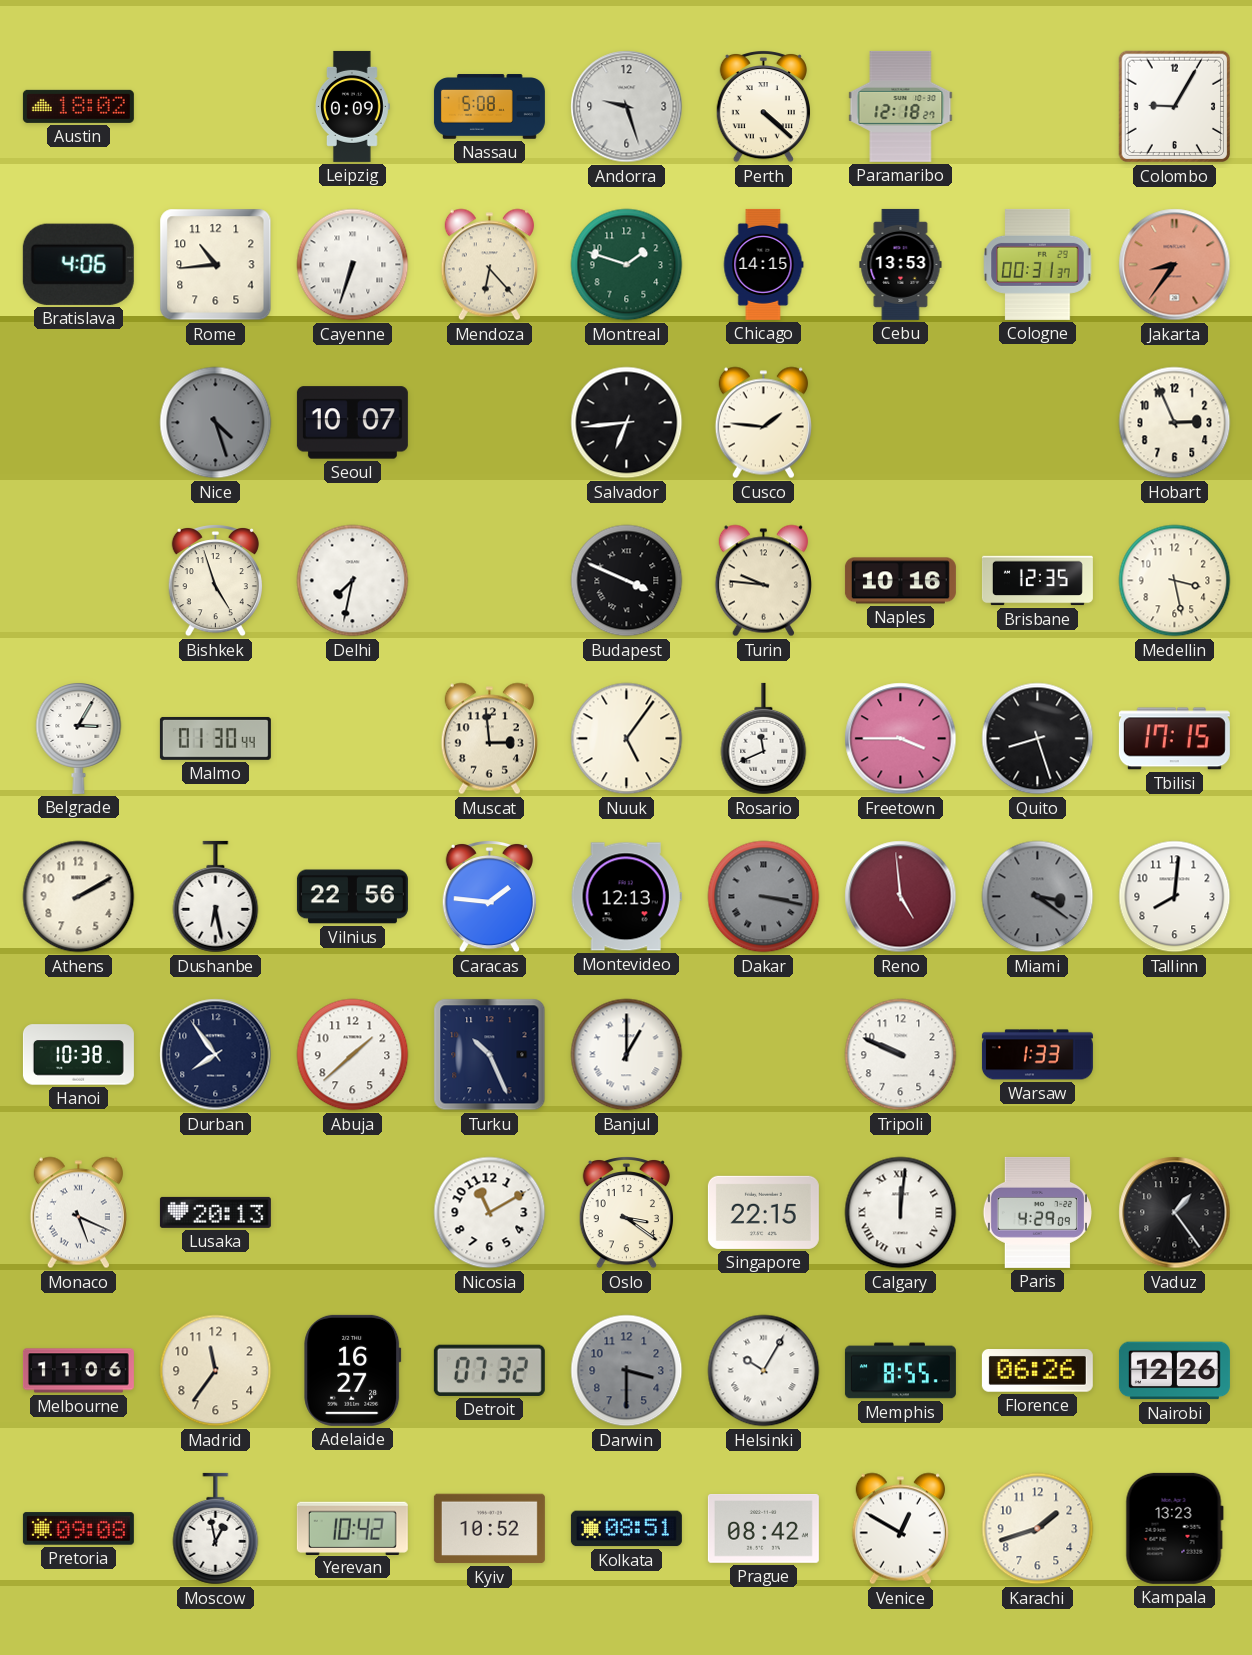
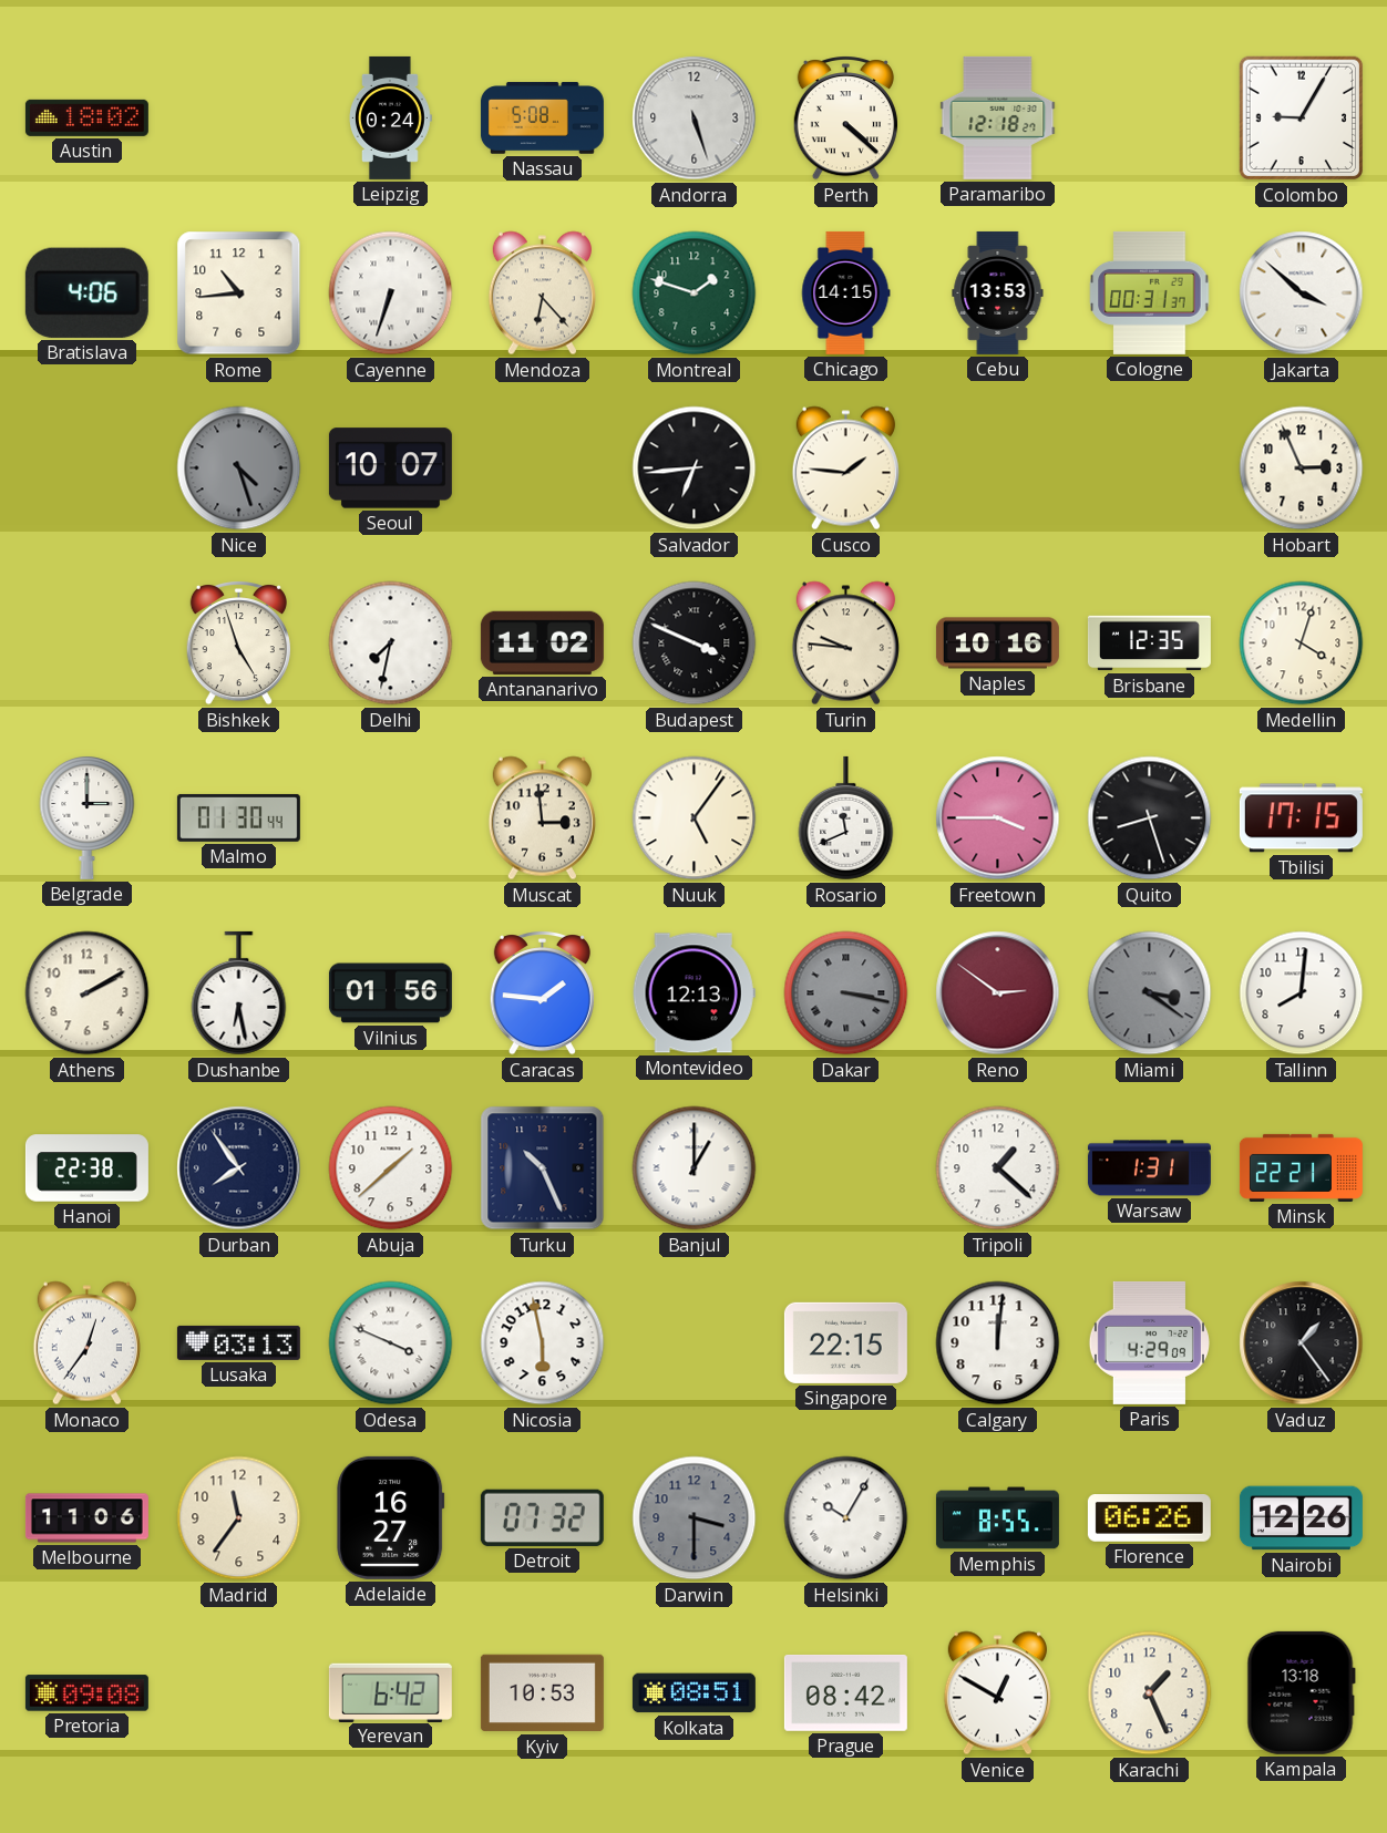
Leipzig: 0:09 -> 0:24
Andorra: 9:27 -> 5:27
Jakarta: 8:36 -> 3:52
Jakarta dial: salmon -> white
Antananarivo: none -> 11:02
Medellin: 3:28 -> 4:03
Belgrade: 3:05 -> 3:00
Vilnius: 22:56 -> 01:56
Reno: 4:59 -> 2:51
Hanoi: 10:38 -> 22:38
Tripoli: 9:49 -> 1:22
Warsaw: 1:33 -> 1:31
Minsk: none -> 22:21
Monaco: 5:19 -> 12:36
Lusaka: 20:13 -> 03:13
Odesa: none -> 3:49
Nicosia: 11:10 -> 5:58
Oslo: 3:21 -> none
Calgary numerals: Roman -> Arabic
Moscow: 12:58 -> none
Yerevan: 10:42 -> 6:42
Kyiv: 10:52 -> 10:53
Karachi: 1:42 -> 1:26
Kampala: 13:23 -> 13:18
